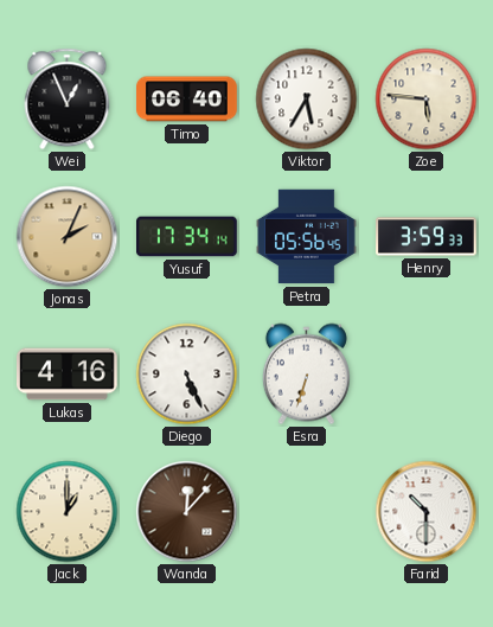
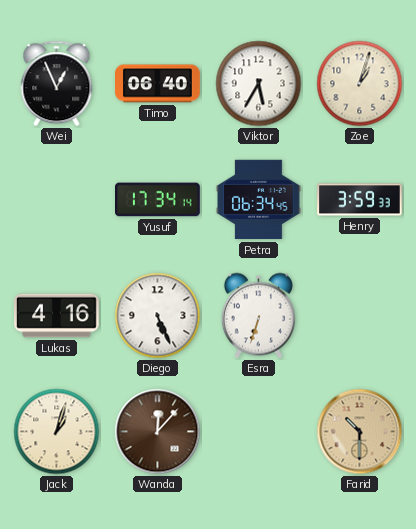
Zoe: 5:46 -> 1:03
Jonas: 2:04 -> none
Petra: 05:56 -> 06:34
Jack: 1:00 -> 1:03
Farid dial: white -> champagne
